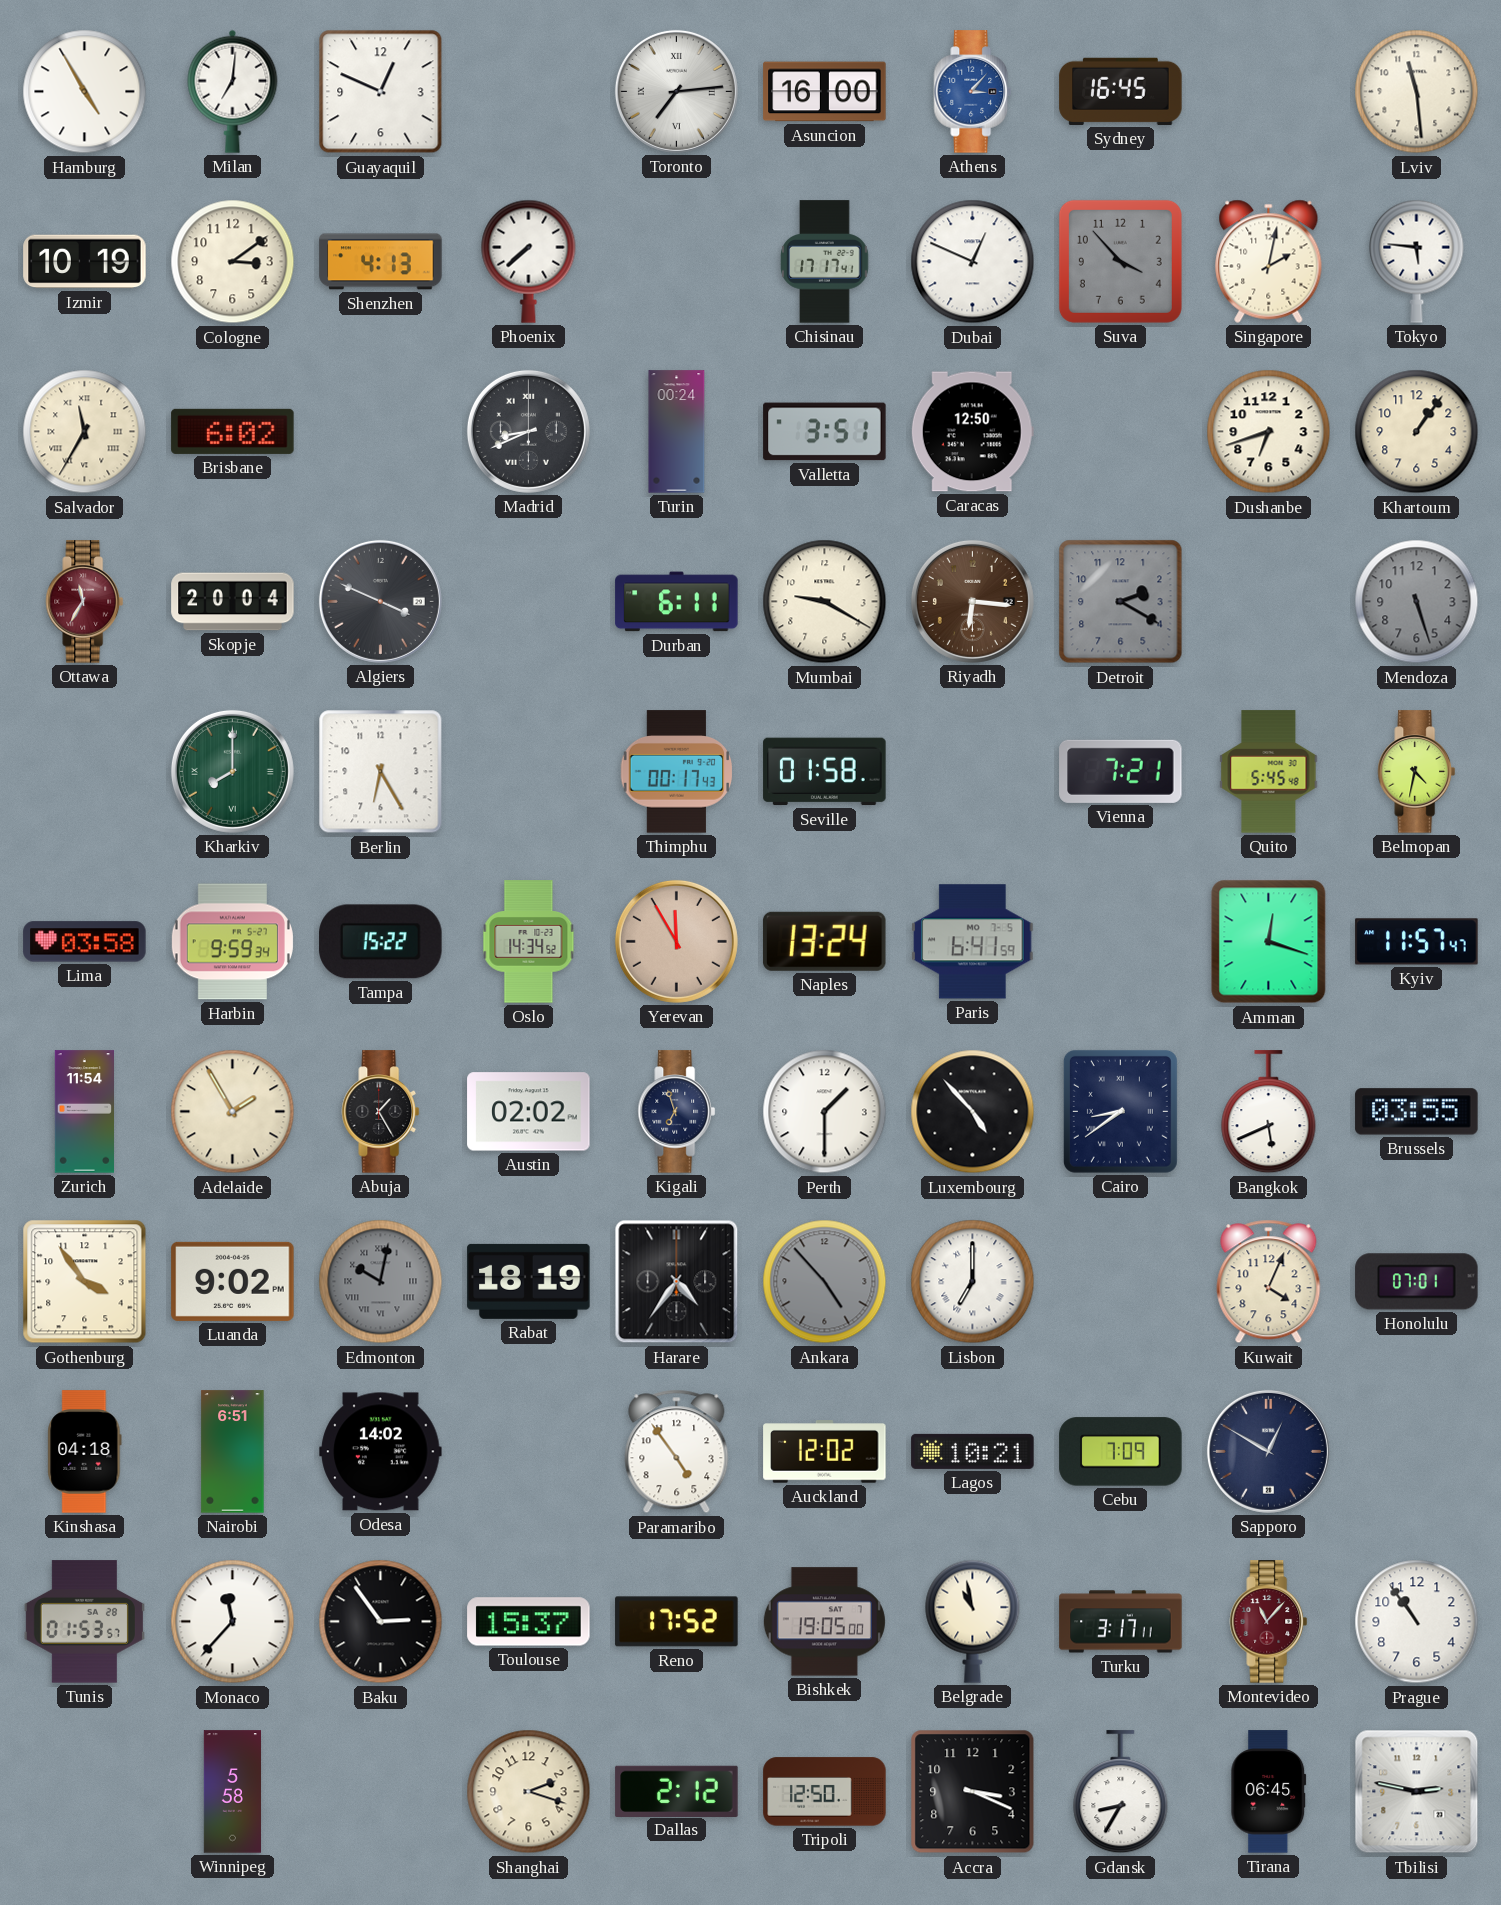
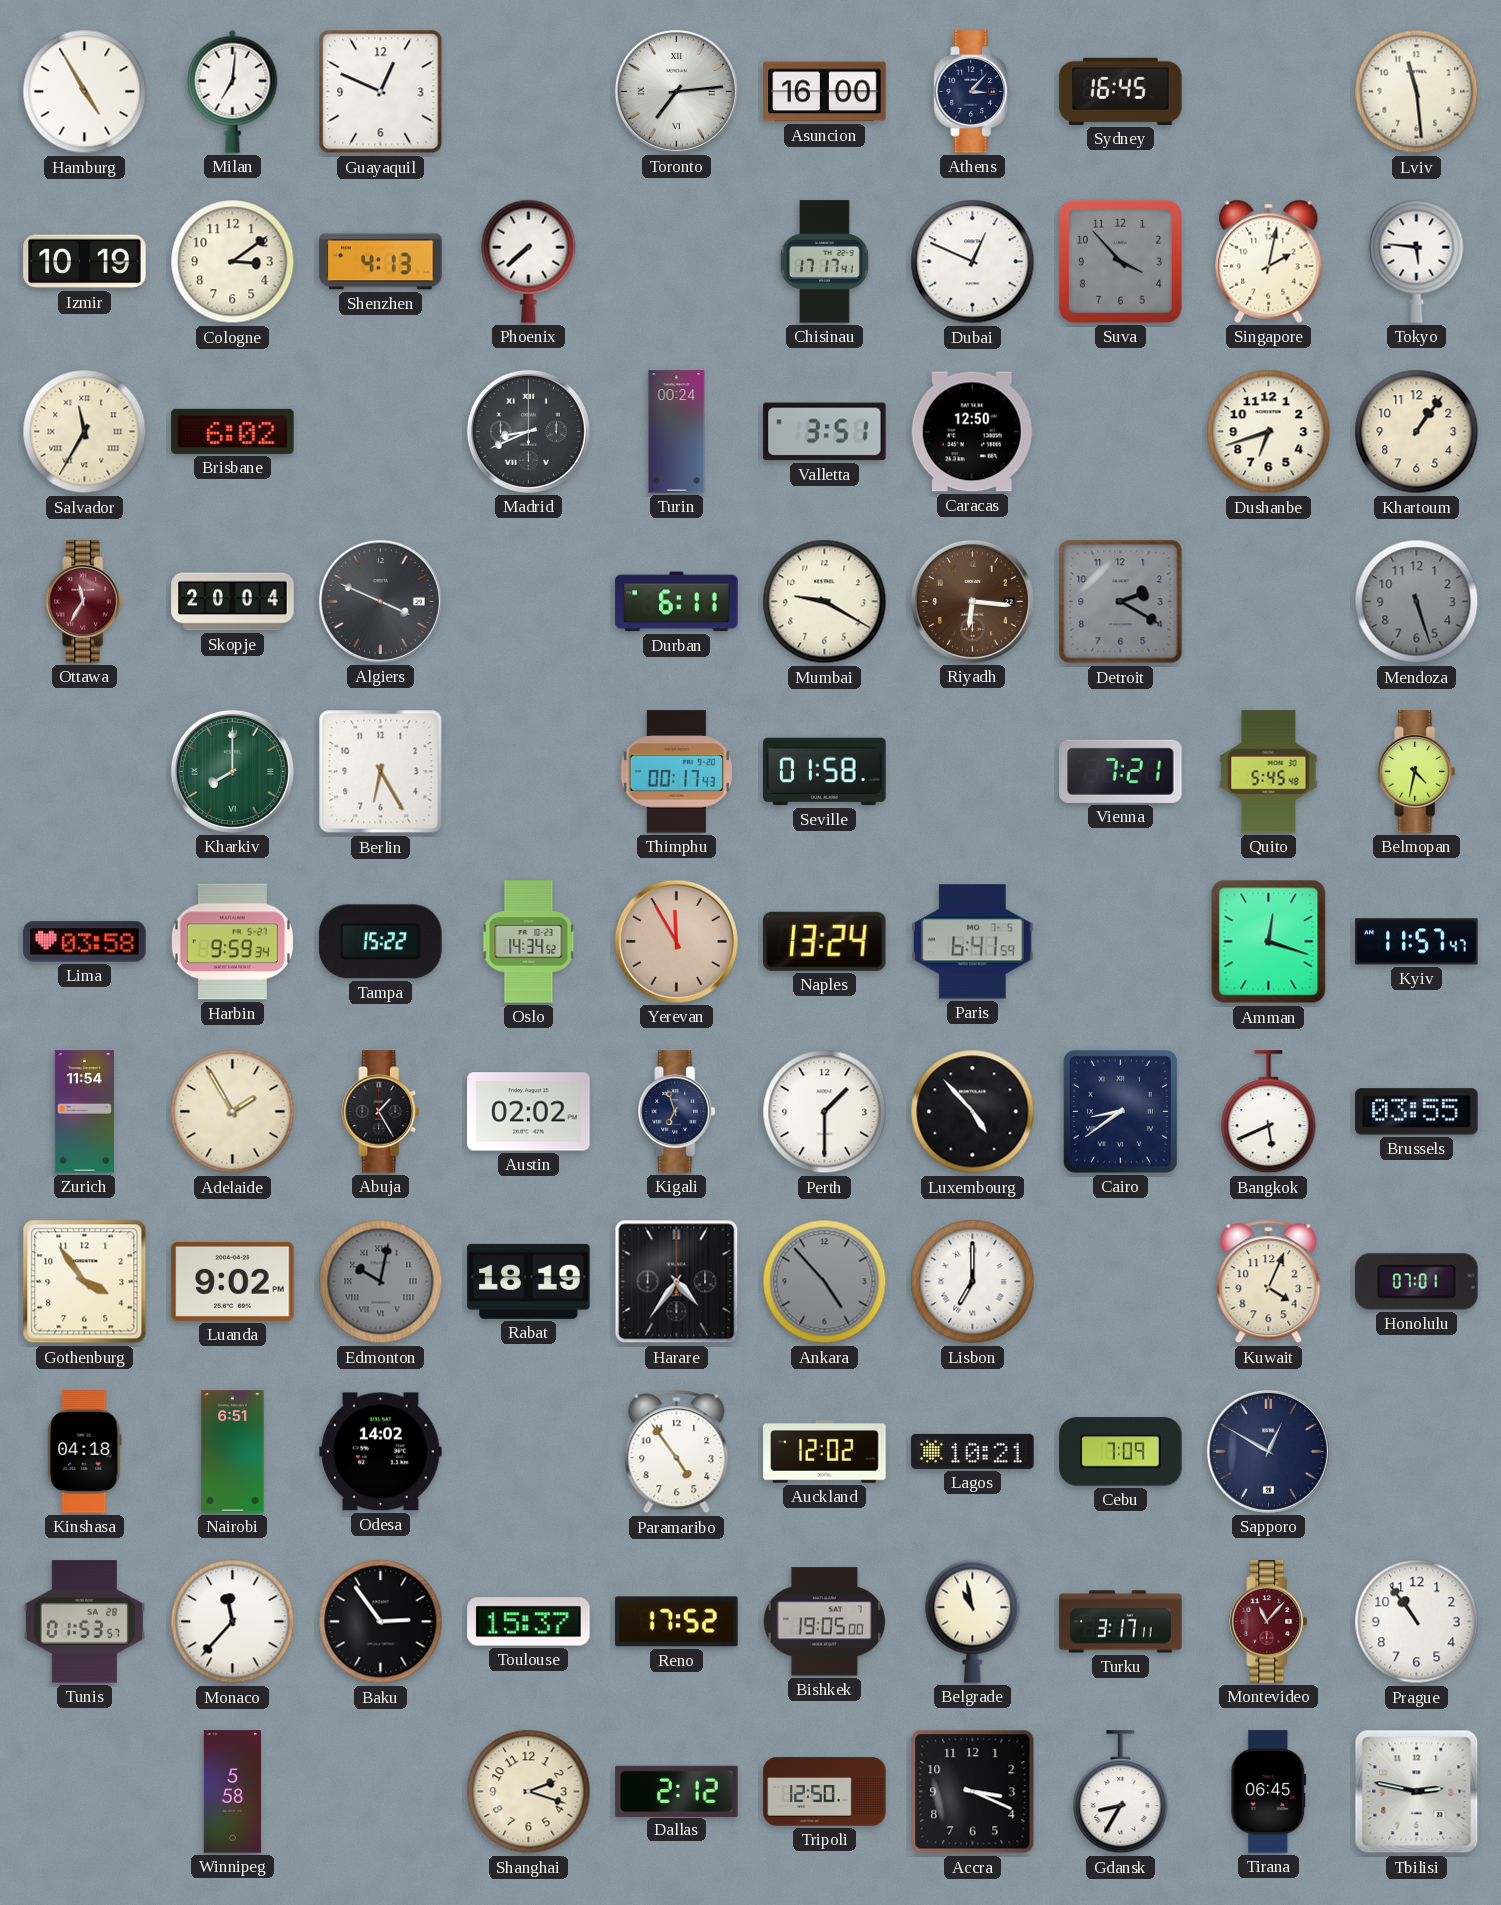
Athens dial: blue -> navy
